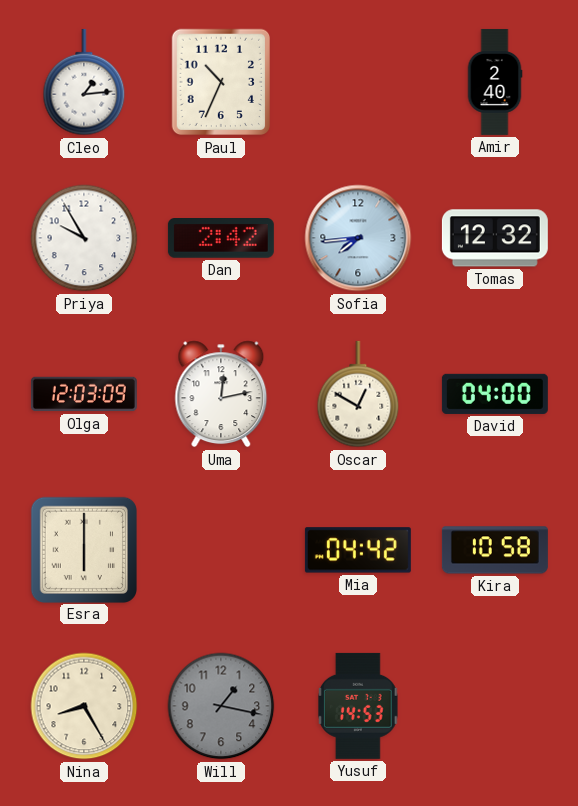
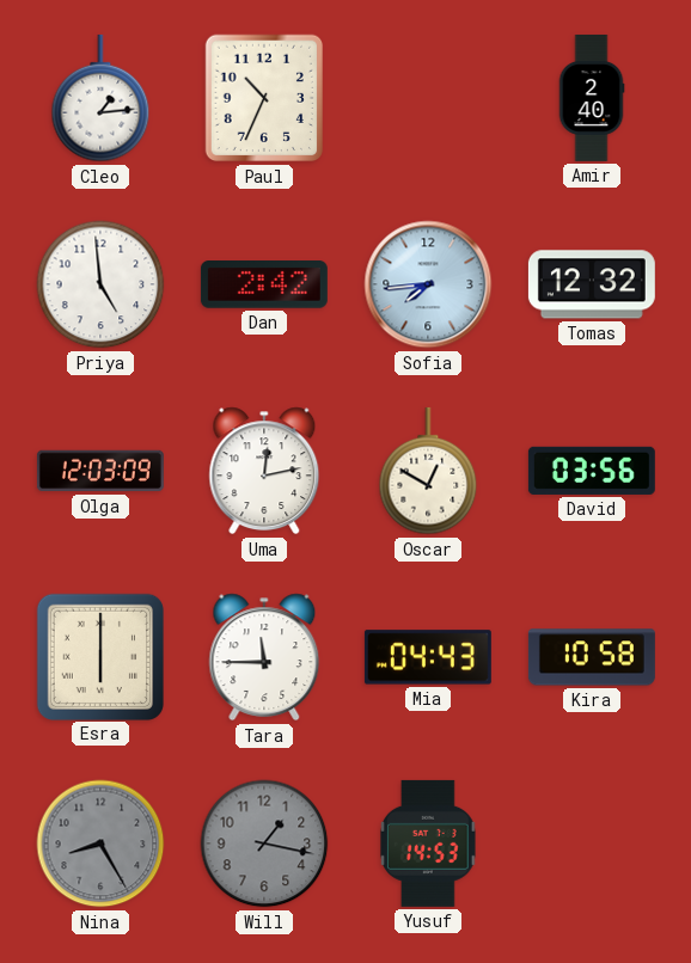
Priya: 9:55 -> 4:59
David: 04:00 -> 03:56
Tara: none -> 11:45
Mia: 04:42 -> 04:43
Nina dial: cream -> grey
